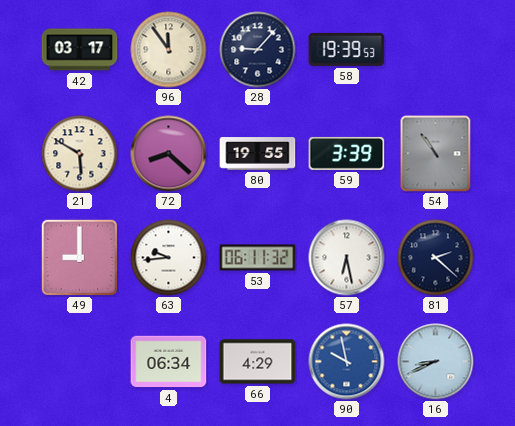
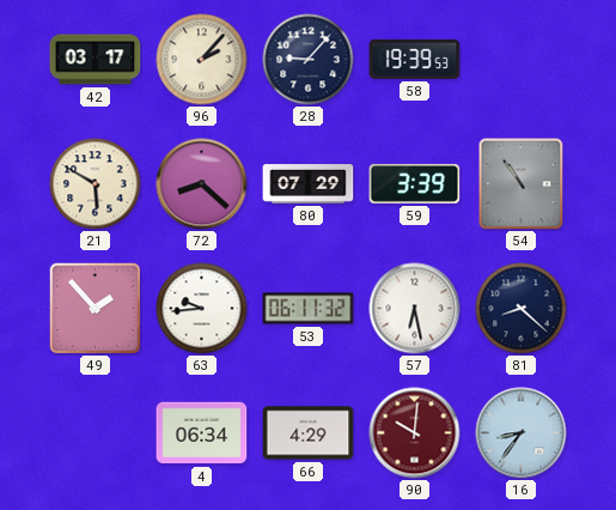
96: 11:54 -> 2:07
80: 19:55 -> 07:29
49: 9:00 -> 1:53
81: 2:22 -> 8:22
90: 9:58 -> 10:01
90 dial: blue -> burgundy
16: 8:41 -> 8:36
